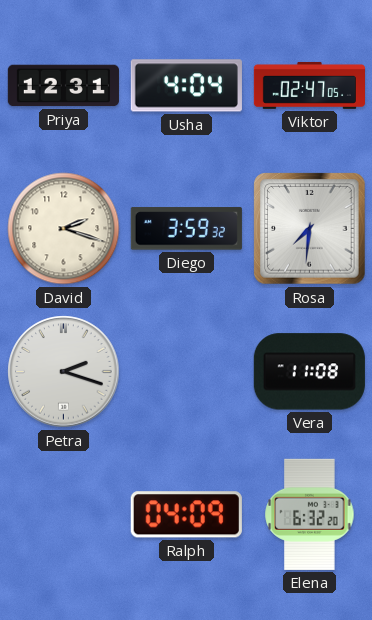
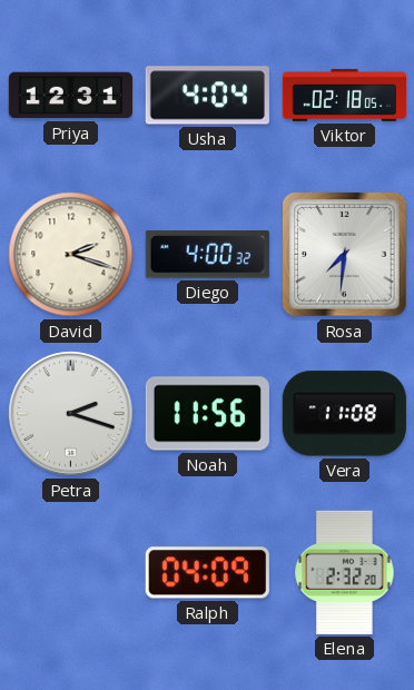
Viktor: 02:47 -> 02:18
Diego: 3:59 -> 4:00
Noah: none -> 11:56
Elena: 6:32 -> 2:32
